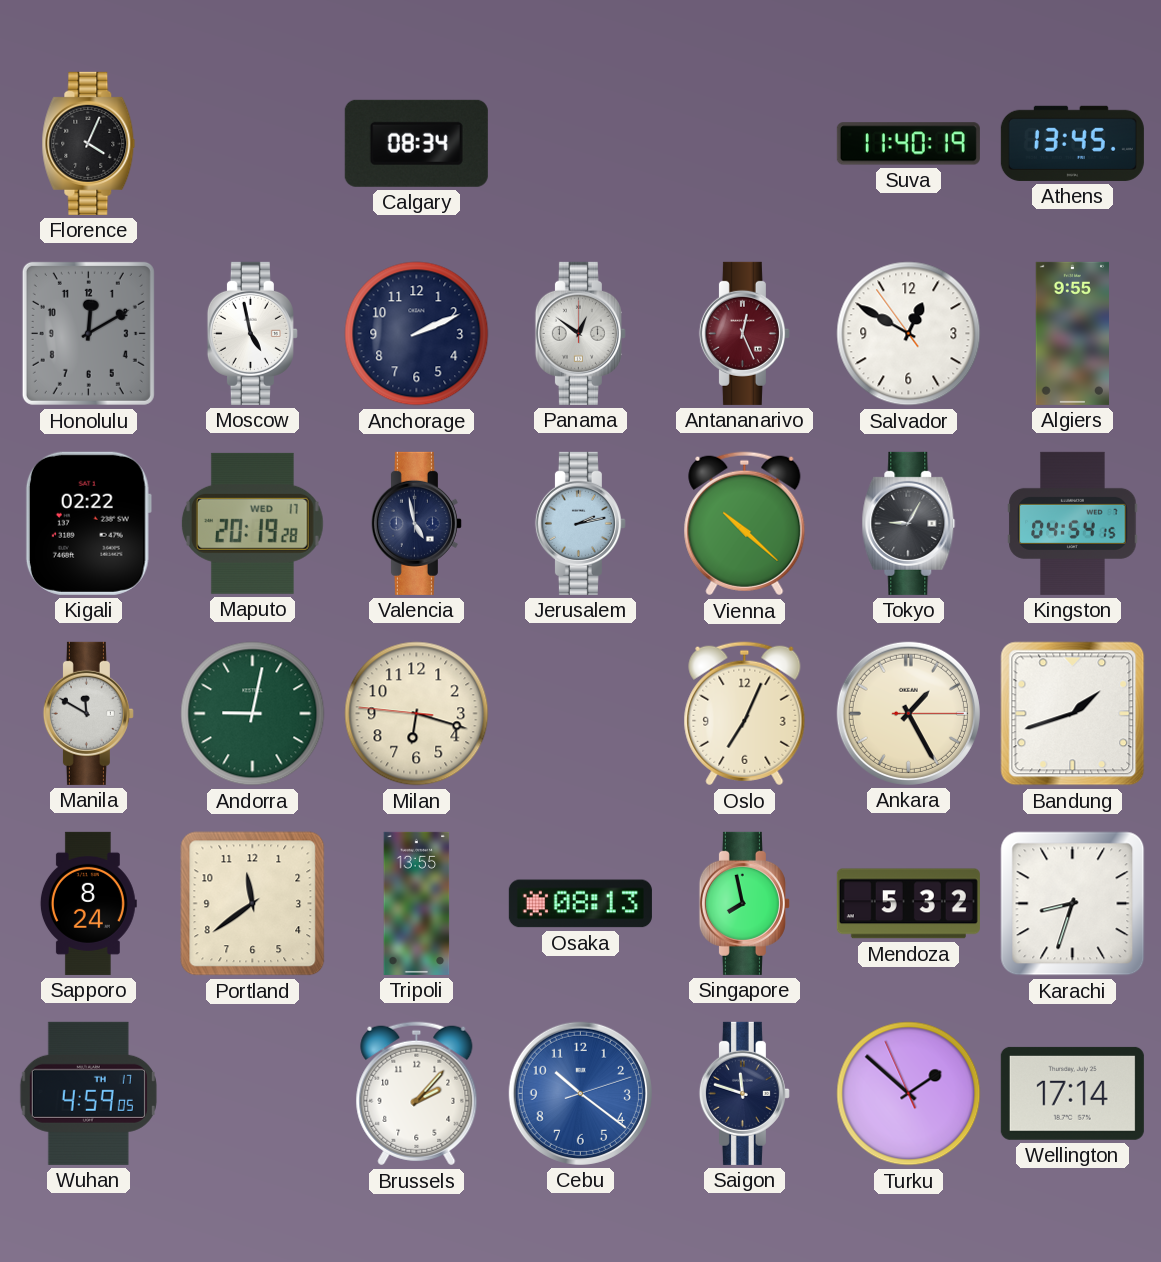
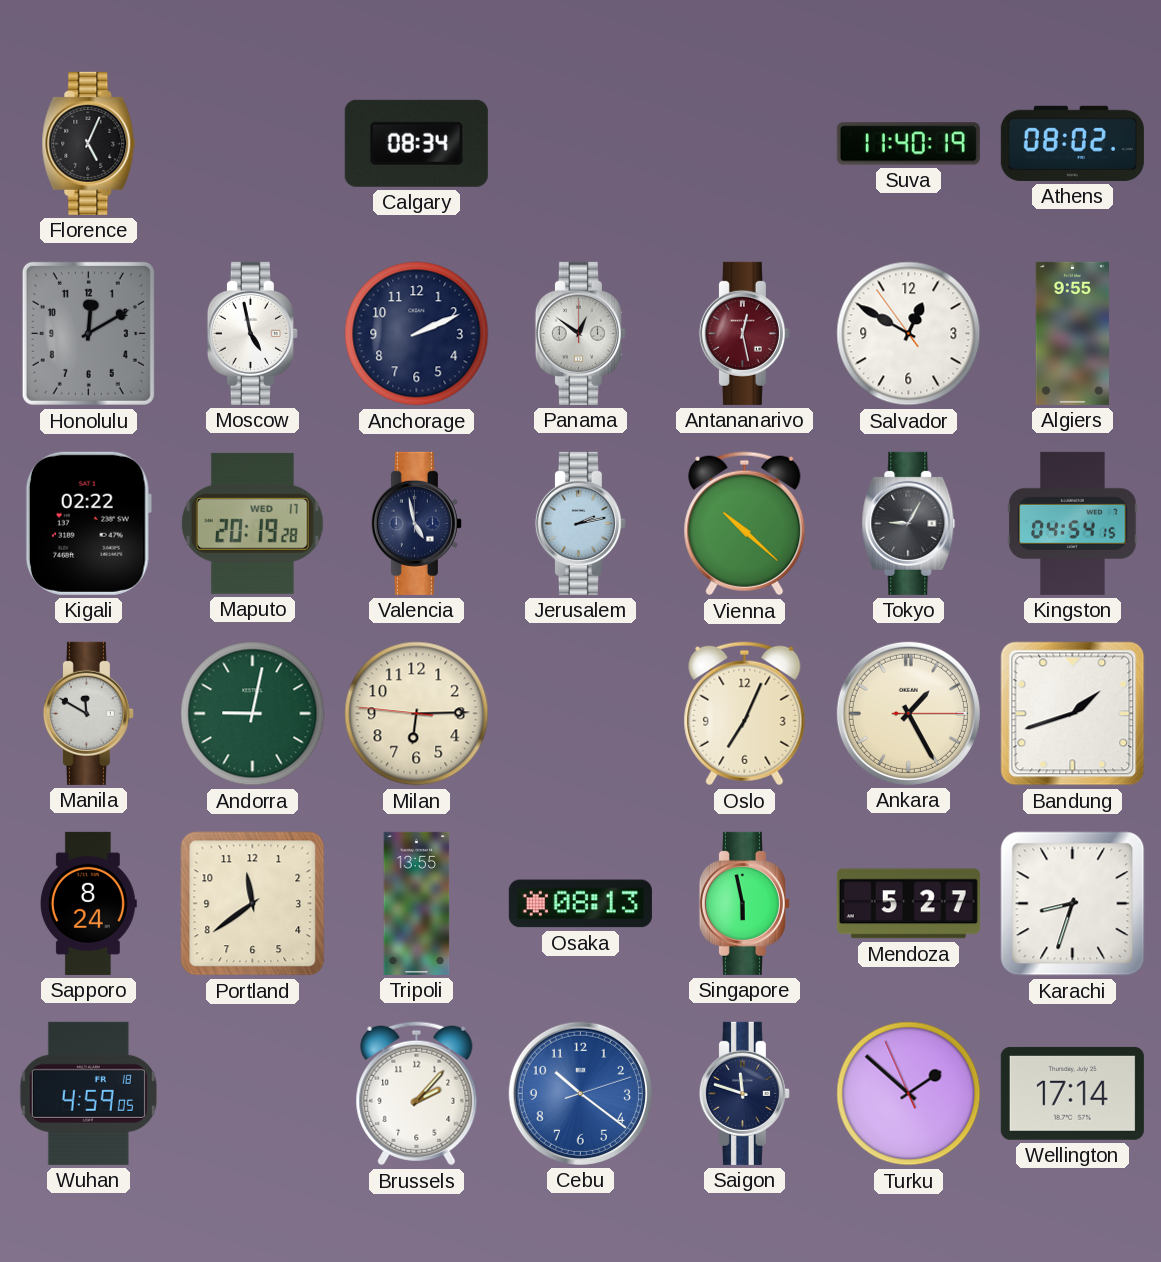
Florence: 4:04 -> 5:04
Athens: 13:45 -> 08:02
Antananarivo: 12:26 -> 12:28
Milan: 6:17 -> 6:14
Singapore: 7:58 -> 5:58
Mendoza: 5:32 -> 5:27
Wuhan date: TH 17 -> FR 18
